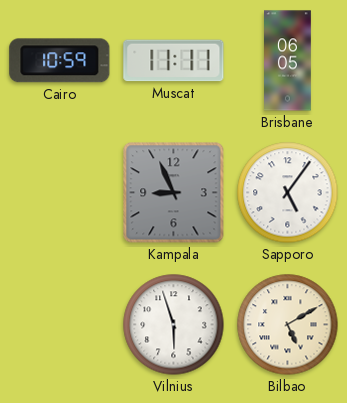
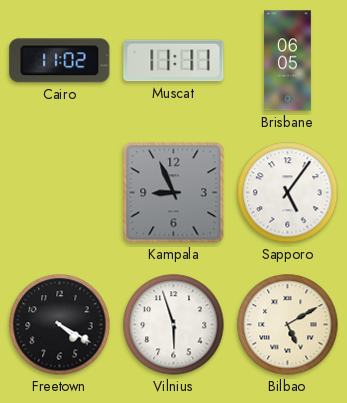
Cairo: 10:59 -> 11:02
Freetown: none -> 4:20
